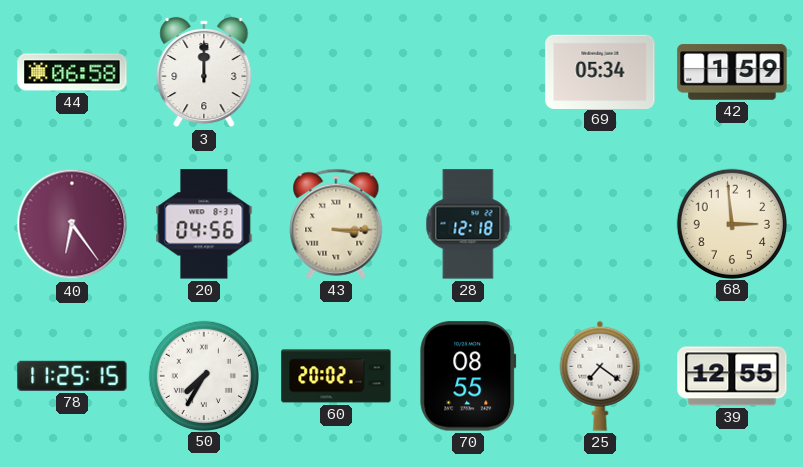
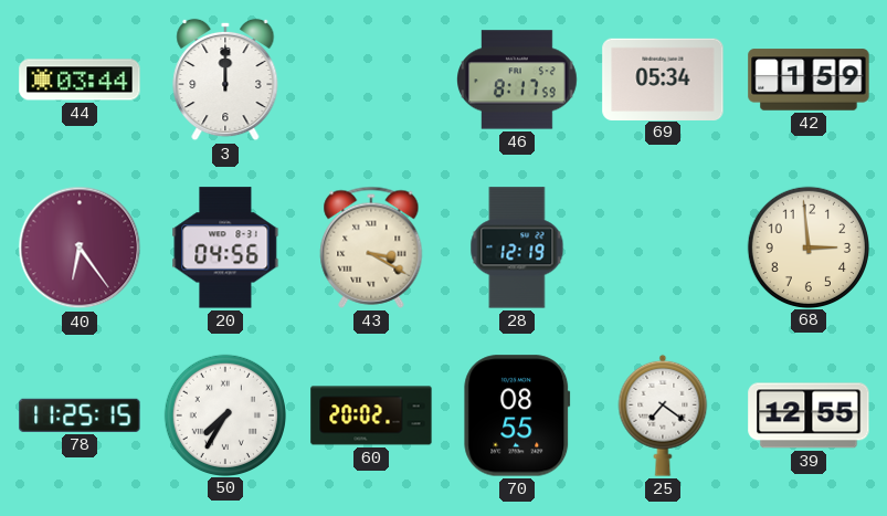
44: 06:58 -> 03:44
46: none -> 8:17
43: 3:15 -> 3:20
28: 12:18 -> 12:19
